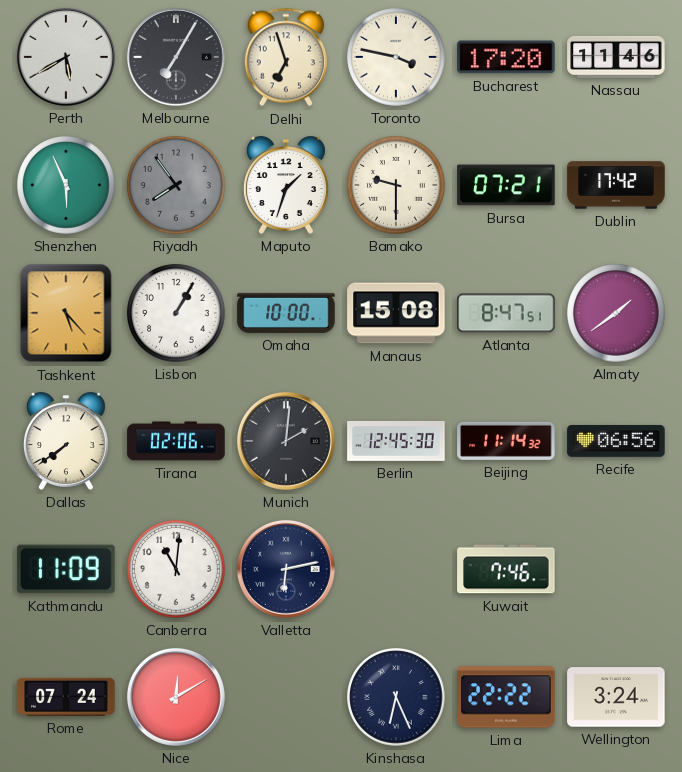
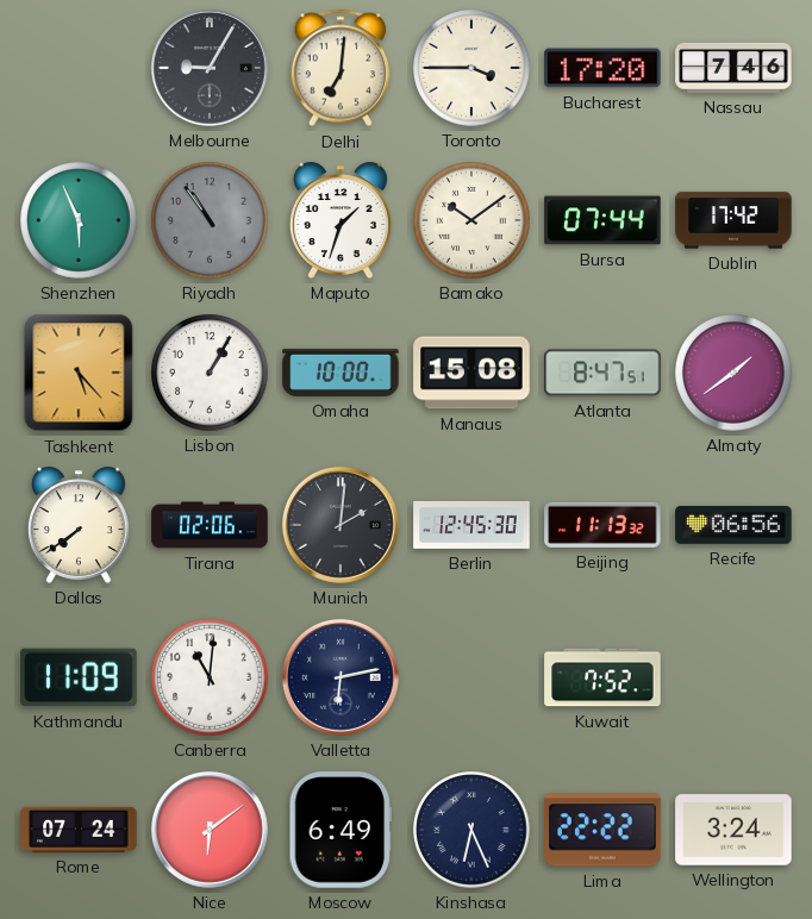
Perth: 5:40 -> none
Melbourne: 7:05 -> 9:05
Delhi: 6:57 -> 7:01
Toronto: 3:47 -> 3:45
Nassau: 11:46 -> 7:46
Riyadh: 7:54 -> 10:54
Bamako: 9:30 -> 10:09
Bursa: 07:21 -> 07:44
Beijing: 11:14 -> 11:13
Kuwait: 7:46 -> 7:52
Nice: 12:10 -> 6:09
Moscow: none -> 6:49
